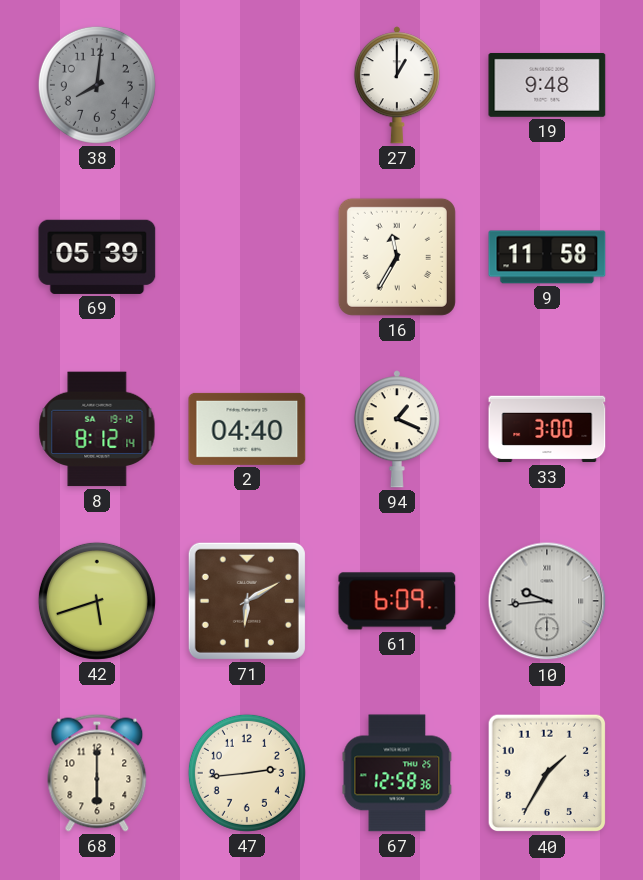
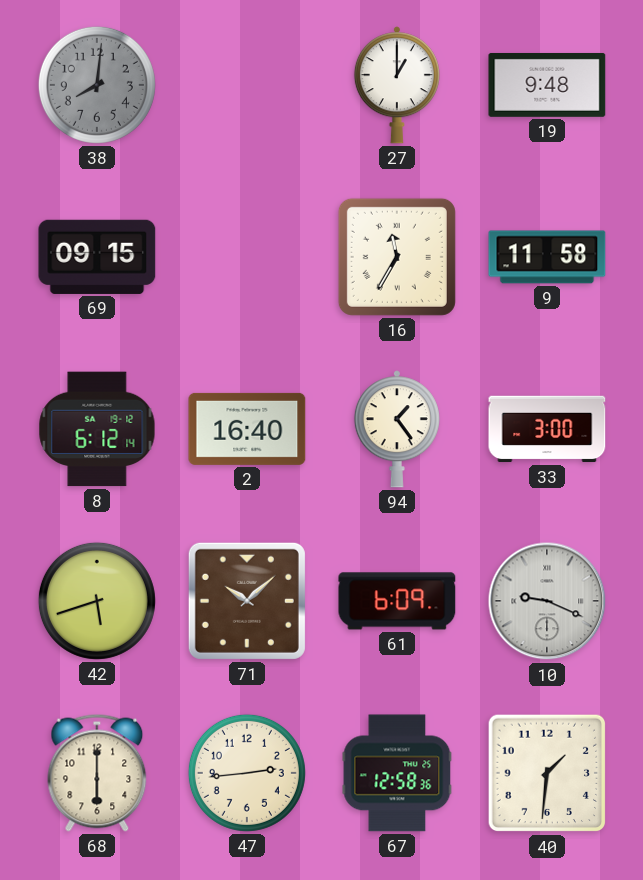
69: 05:39 -> 09:15
8: 8:12 -> 6:12
2: 04:40 -> 16:40
94: 1:19 -> 1:24
71: 6:10 -> 10:08
10: 9:44 -> 9:19
40: 1:35 -> 1:31
